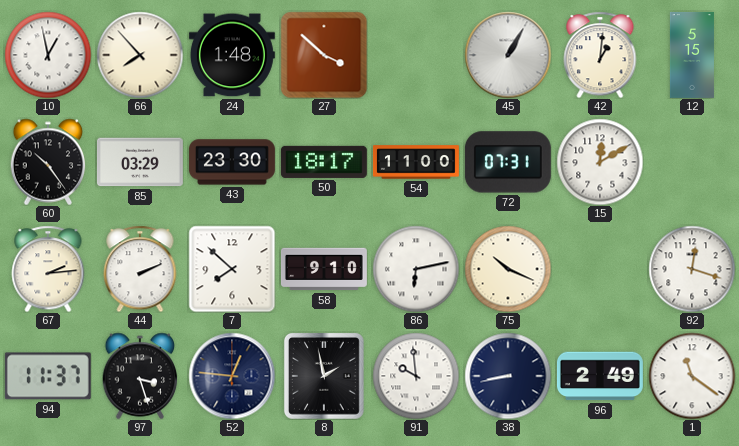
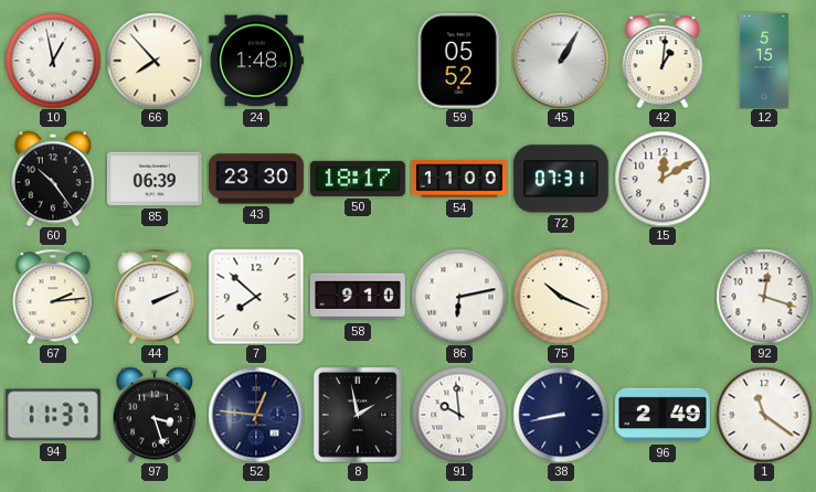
27: 3:52 -> none
59: none -> 05:52
85: 03:29 -> 06:39
